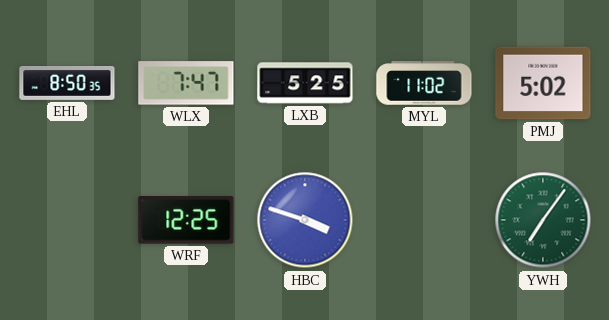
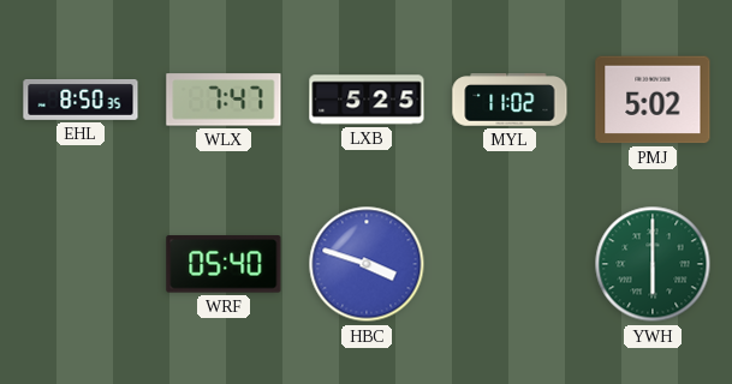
WRF: 12:25 -> 05:40
YWH: 7:06 -> 6:00
